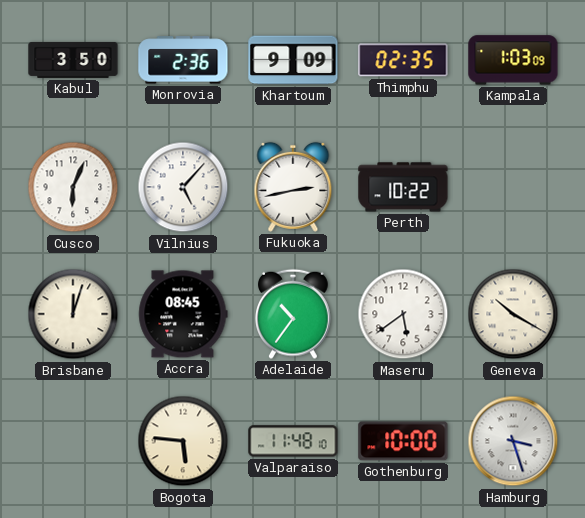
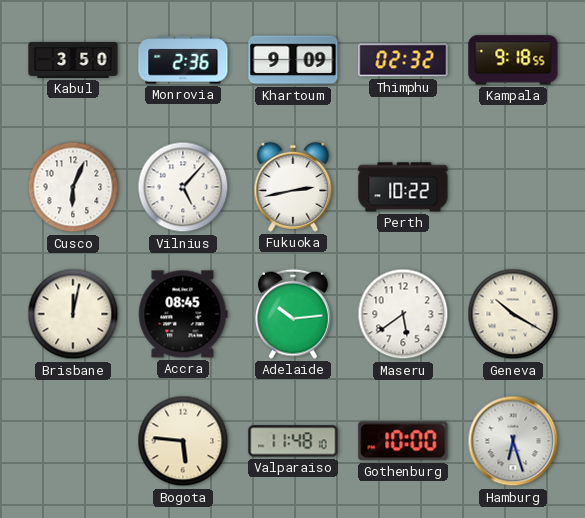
Thimphu: 02:35 -> 02:32
Kampala: 1:03 -> 9:18
Brisbane: 12:03 -> 12:02
Adelaide: 10:36 -> 10:14
Hamburg: 3:27 -> 6:27
